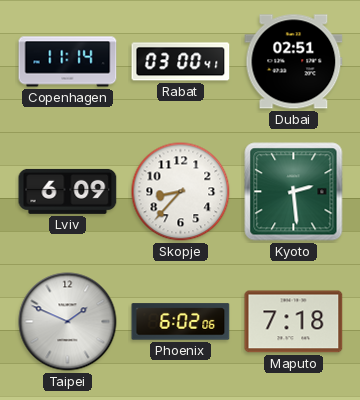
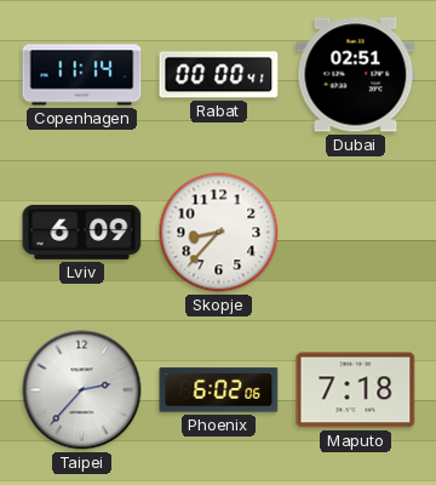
Rabat: 03:00 -> 00:00
Kyoto: 2:29 -> none
Taipei: 1:49 -> 2:37
